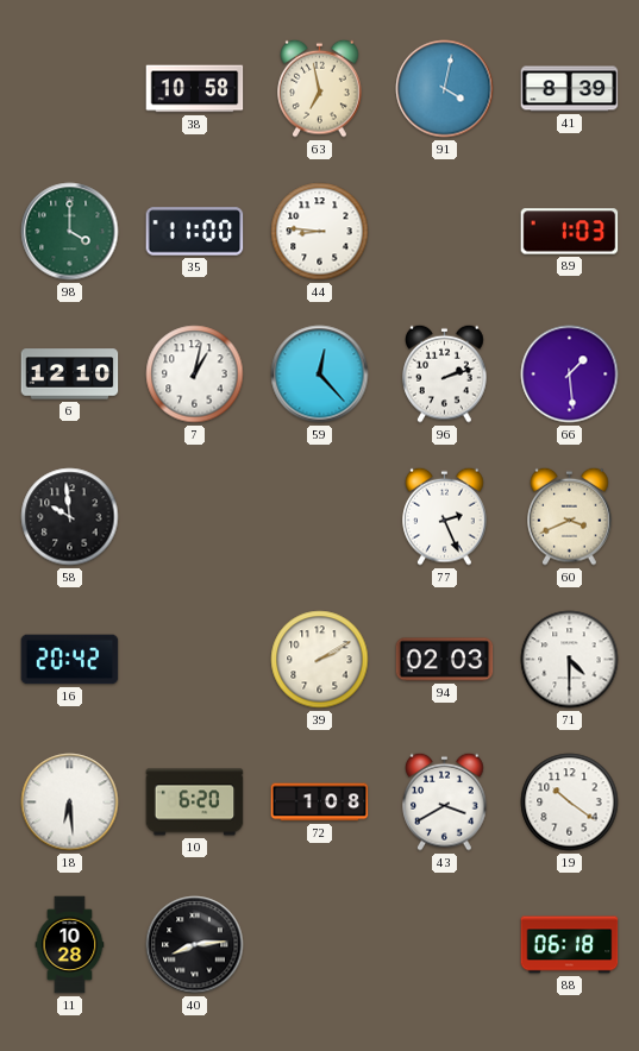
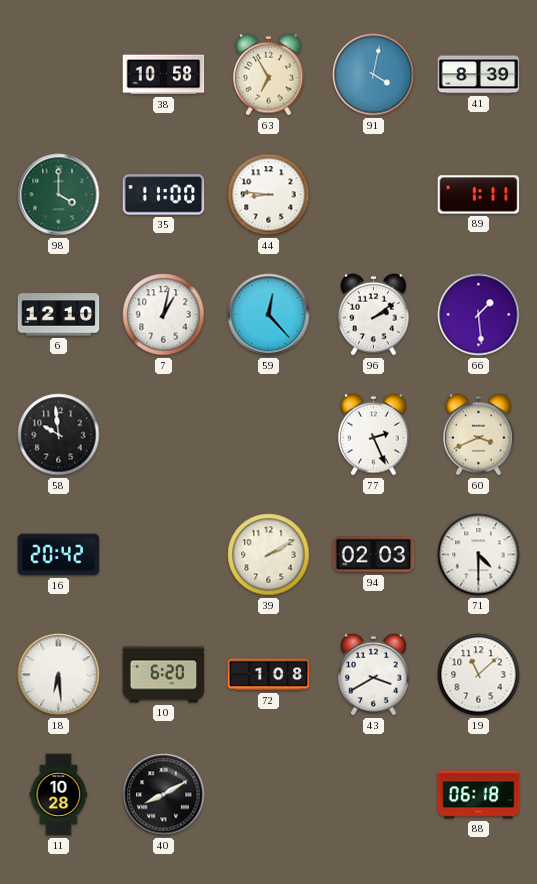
63: 6:58 -> 6:55
89: 1:03 -> 1:11
96: 2:12 -> 2:09
19: 10:21 -> 11:08
40: 8:14 -> 8:10
